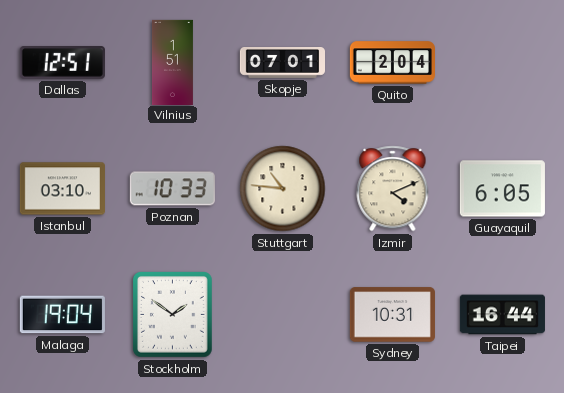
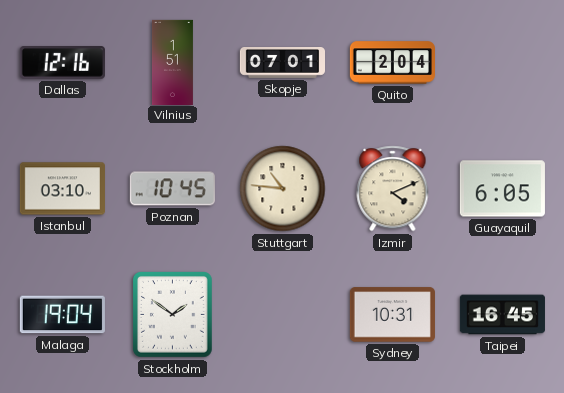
Dallas: 12:51 -> 12:16
Poznan: 10:33 -> 10:45
Taipei: 16:44 -> 16:45
